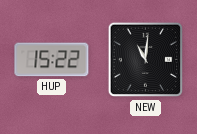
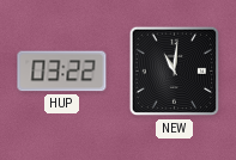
HUP: 15:22 -> 03:22
